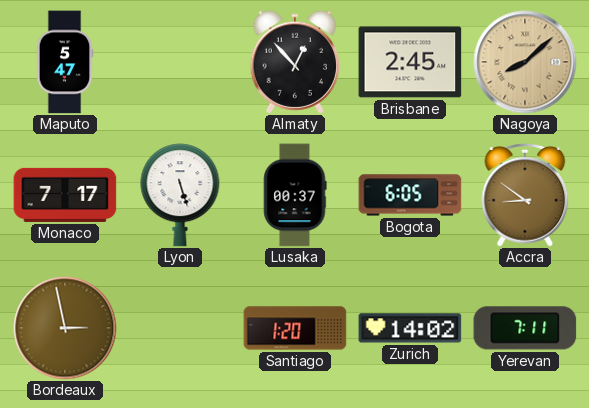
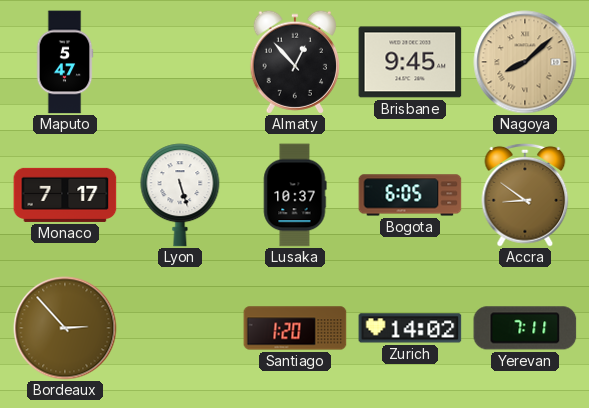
Brisbane: 2:45 -> 9:45
Lusaka: 00:37 -> 10:37
Bordeaux: 2:58 -> 2:53
